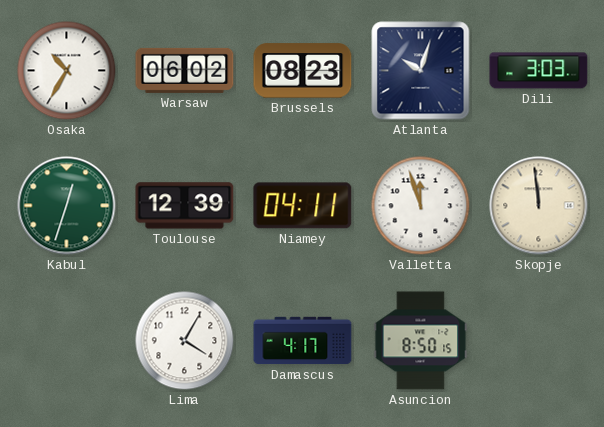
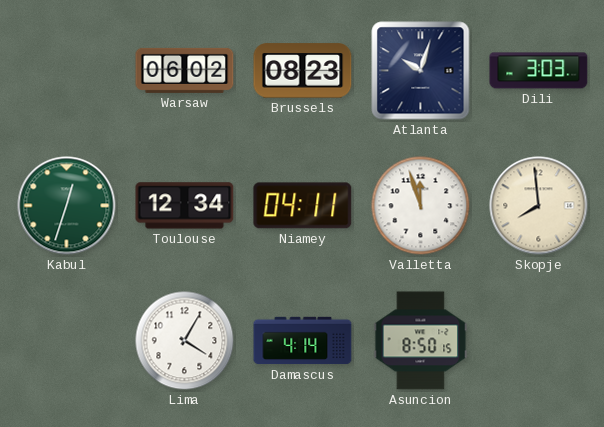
Osaka: 10:35 -> none
Toulouse: 12:39 -> 12:34
Skopje: 11:59 -> 7:59
Damascus: 4:17 -> 4:14
